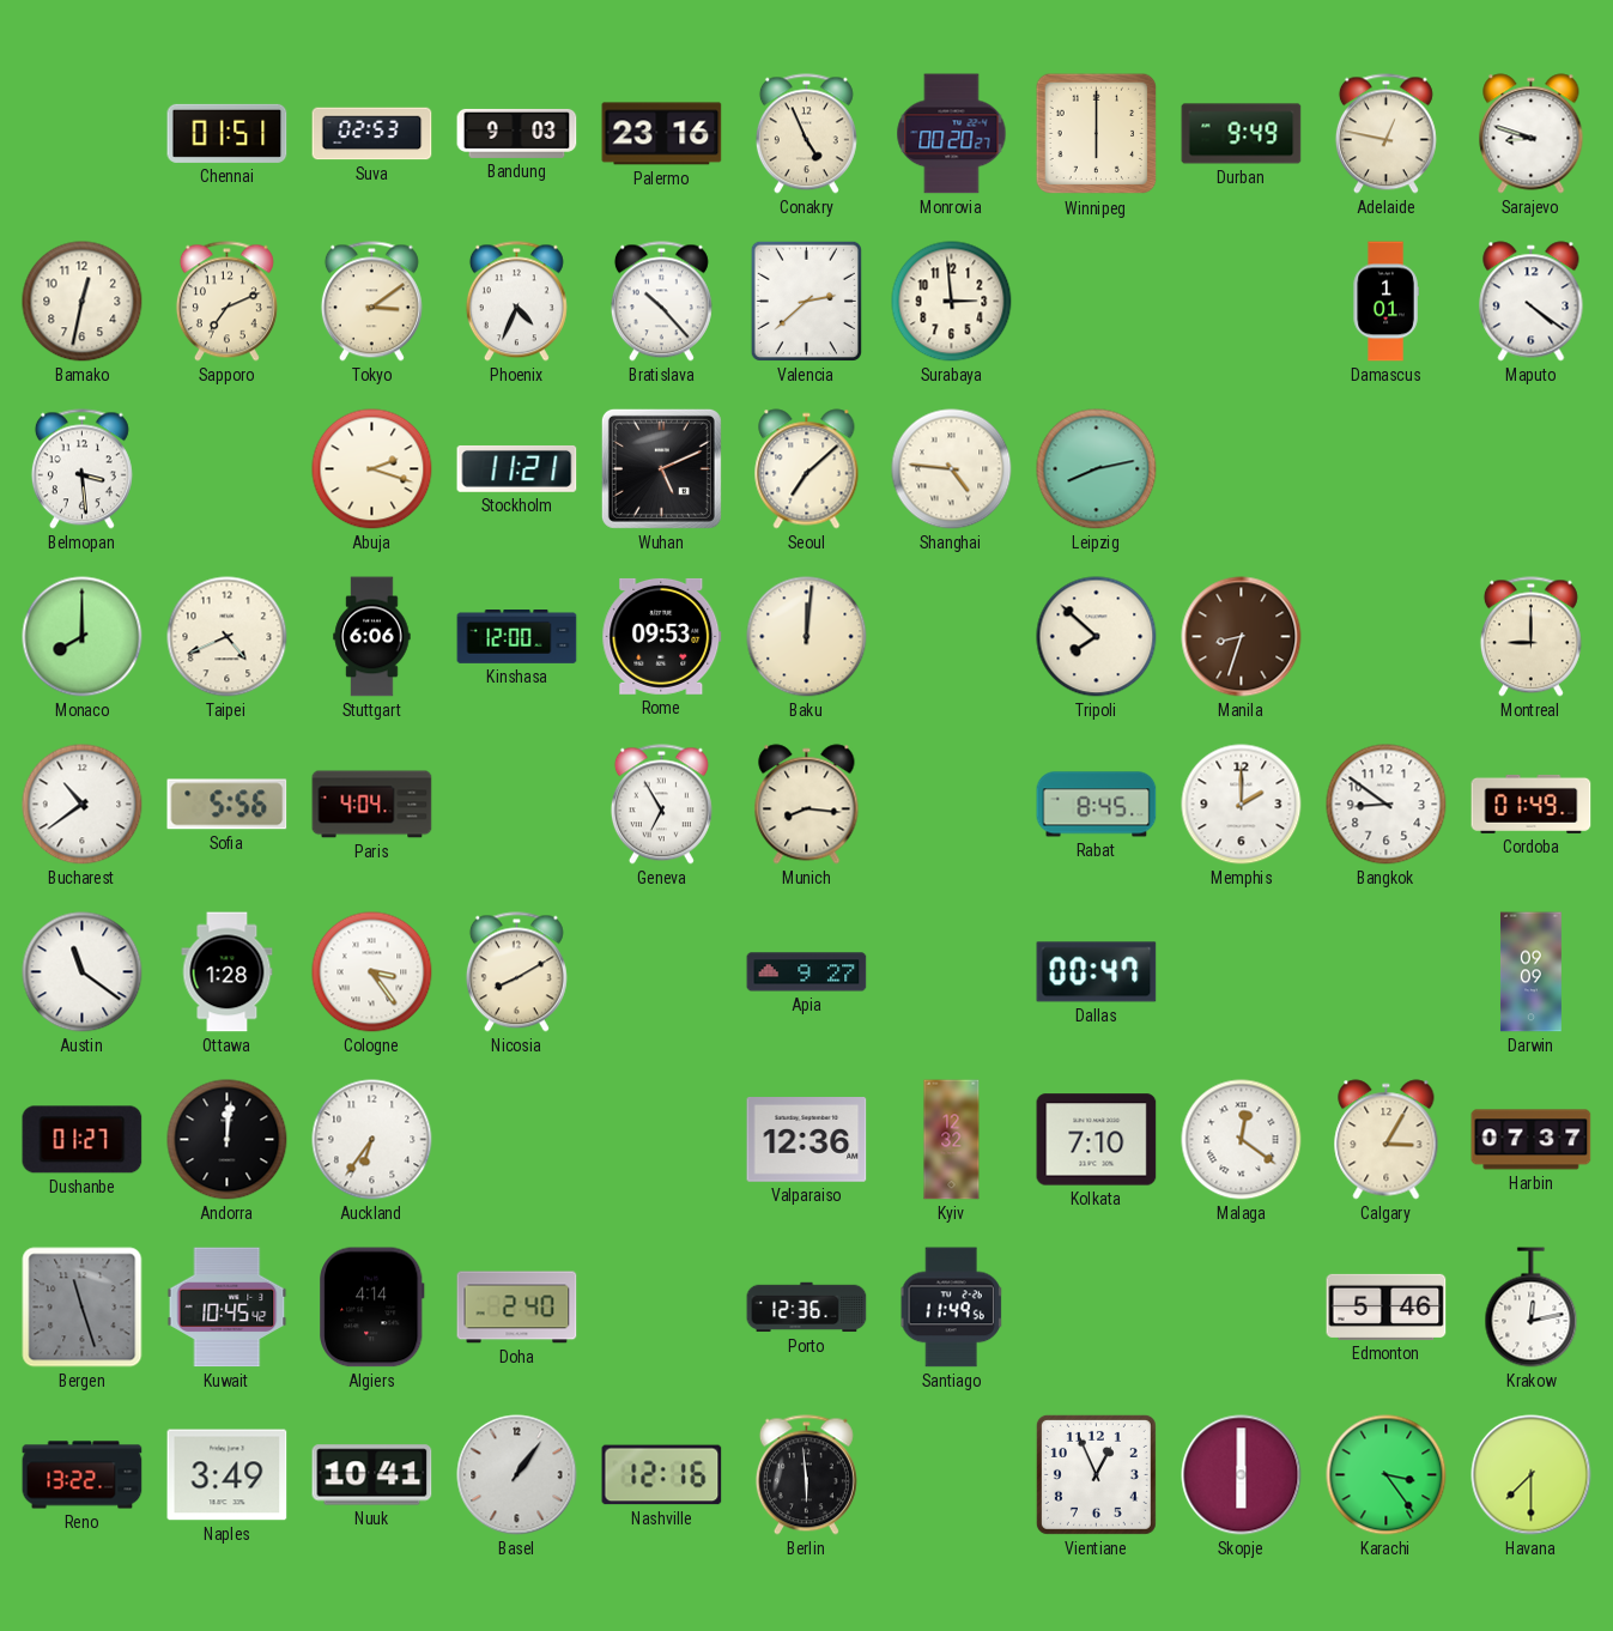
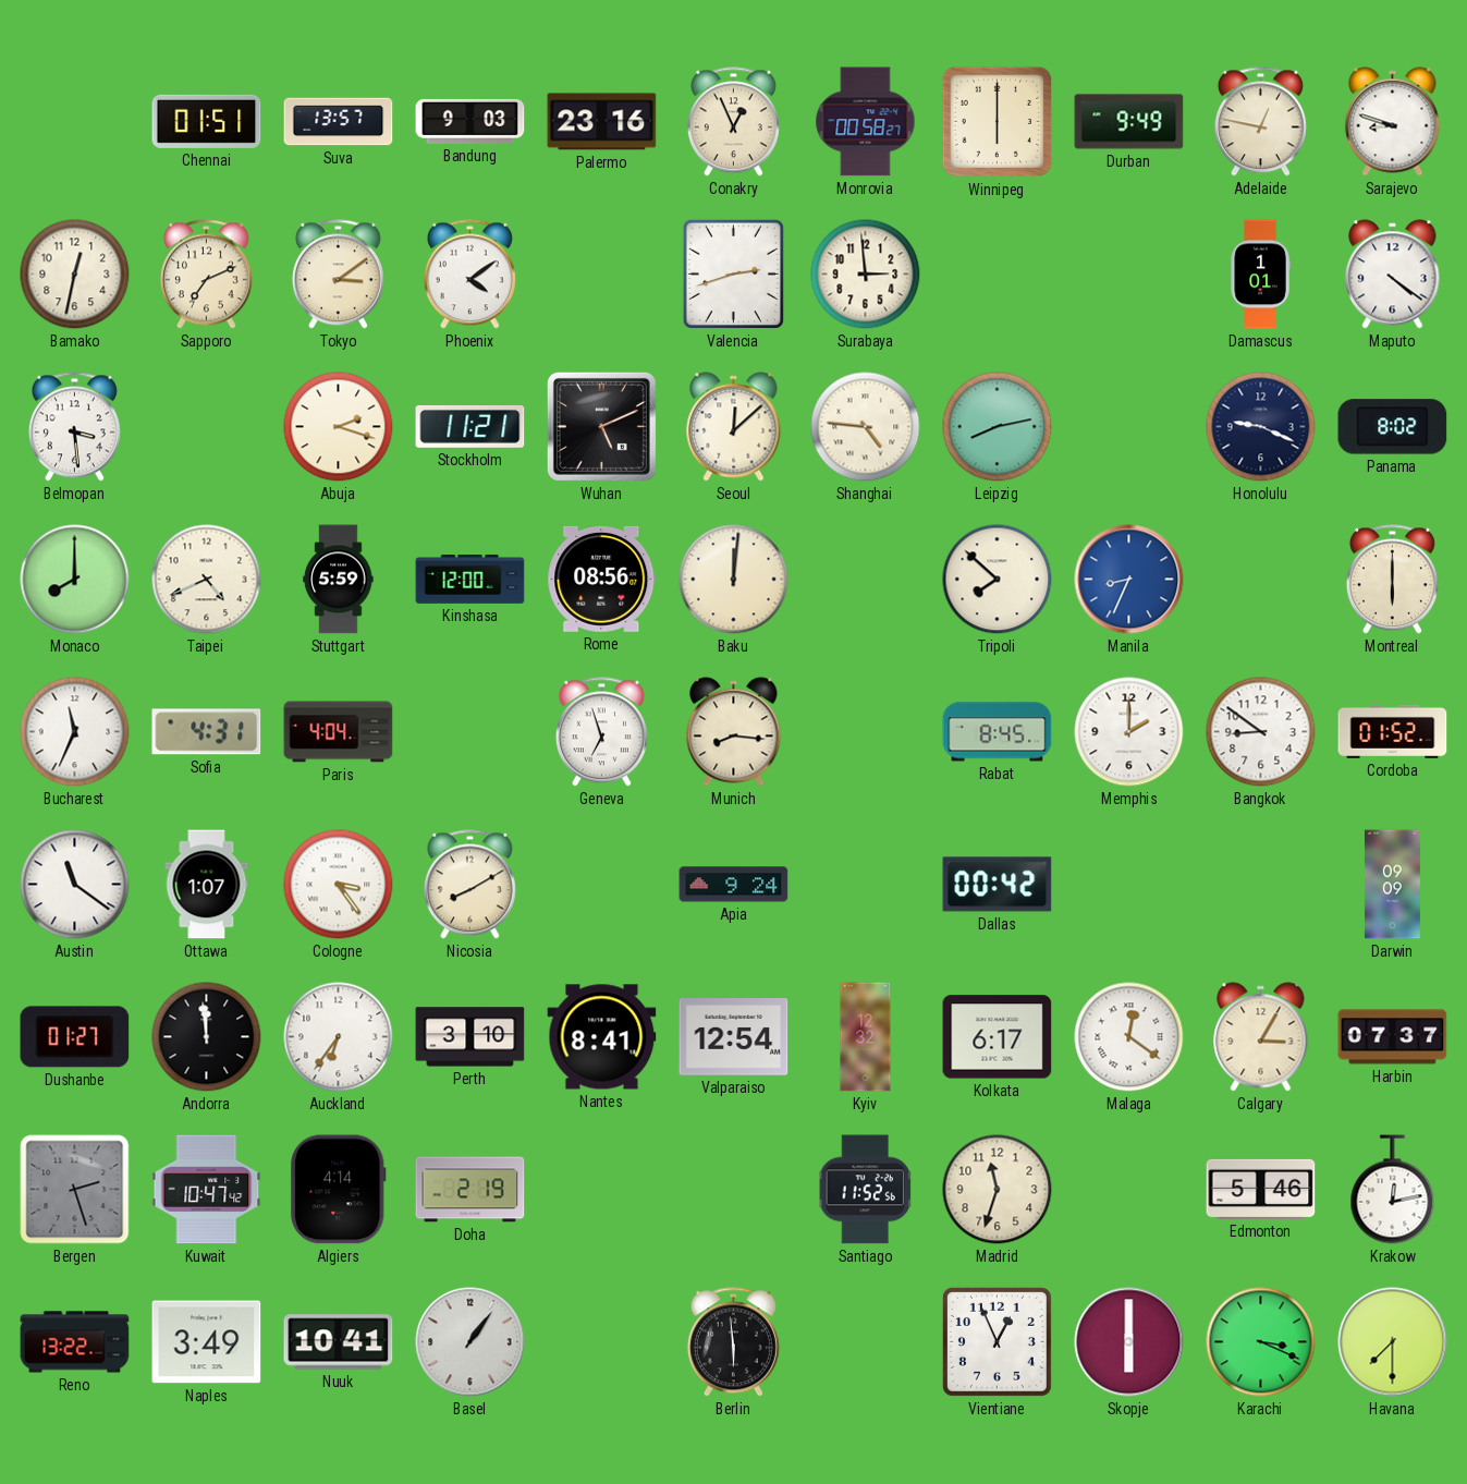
Suva: 02:53 -> 13:57
Conakry: 4:56 -> 12:56
Monrovia: 00:20 -> 00:58
Phoenix: 4:34 -> 4:09
Bratislava: 10:23 -> none
Valencia: 2:38 -> 2:42
Seoul: 7:08 -> 12:08
Honolulu: none -> 9:19
Panama: none -> 8:02
Stuttgart: 6:06 -> 5:59
Rome: 09:53 -> 08:56
Manila: 8:33 -> 8:34
Manila dial: brown -> blue
Montreal: 9:00 -> 6:00
Bucharest: 10:39 -> 11:34
Sofia: 5:56 -> 4:31
Geneva: 6:55 -> 6:57
Cordoba: 01:49 -> 01:52
Ottawa: 1:28 -> 1:07
Apia: 9:27 -> 9:24
Dallas: 00:47 -> 00:42
Andorra: 12:01 -> 11:59
Perth: none -> 3:10
Nantes: none -> 8:41
Valparaiso: 12:36 -> 12:54
Kolkata: 7:10 -> 6:17
Bergen: 11:27 -> 2:27
Kuwait: 10:45 -> 10:47
Doha: 2:40 -> 2:19
Porto: 12:36 -> none
Santiago: 11:49 -> 11:52
Madrid: none -> 11:33
Nashville: 12:16 -> none
Karachi: 3:24 -> 3:19
